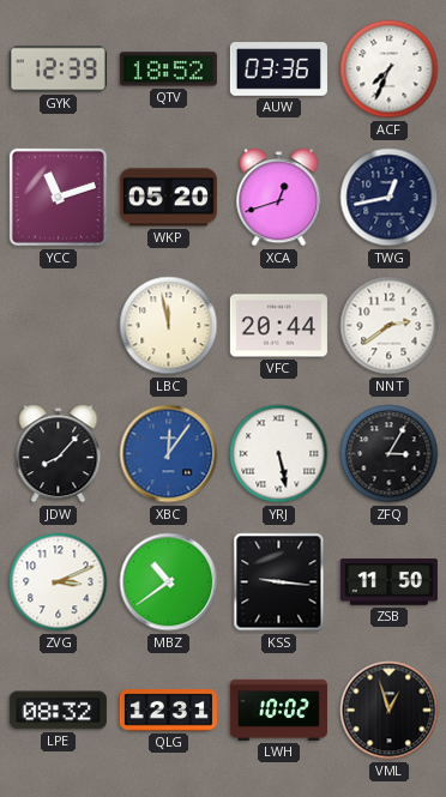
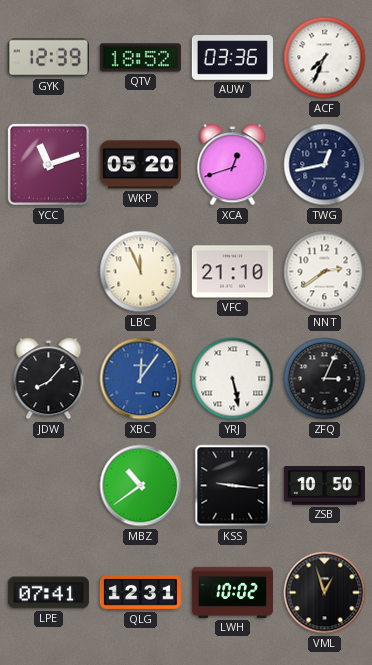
LBC: 11:58 -> 11:56
VFC: 20:44 -> 21:10
ZFQ: 3:05 -> 3:04
ZVG: 3:11 -> none
ZSB: 11:50 -> 10:50
LPE: 08:32 -> 07:41
